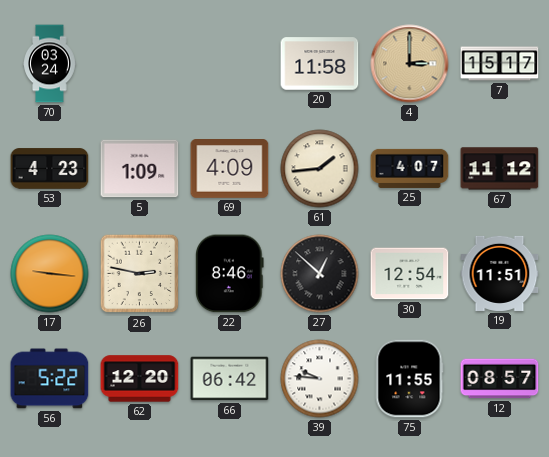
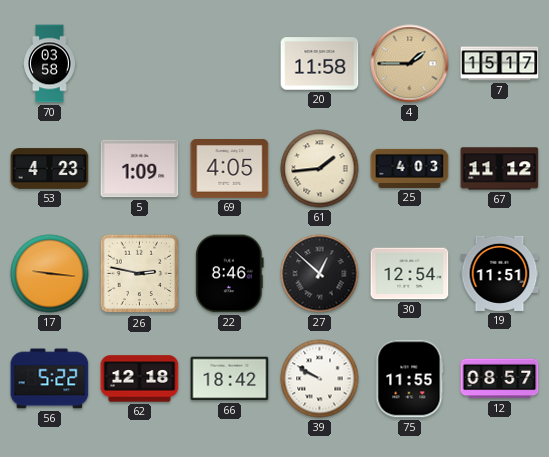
70: 03:24 -> 03:58
4: 3:00 -> 1:45
69: 4:09 -> 4:05
25: 4:07 -> 4:03
62: 12:20 -> 12:18
66: 06:42 -> 18:42
39: 9:46 -> 9:50
